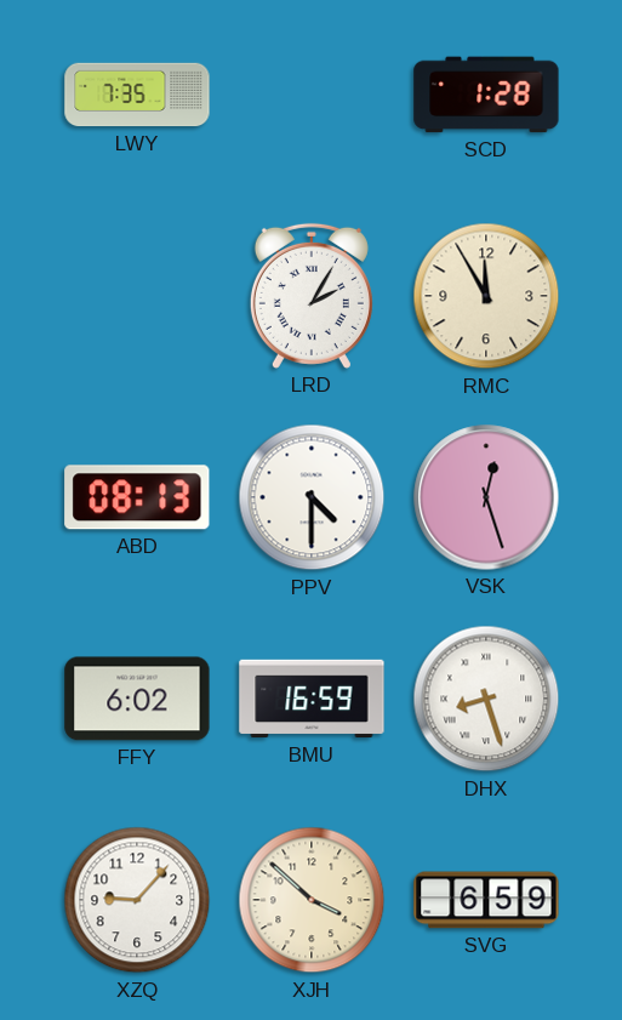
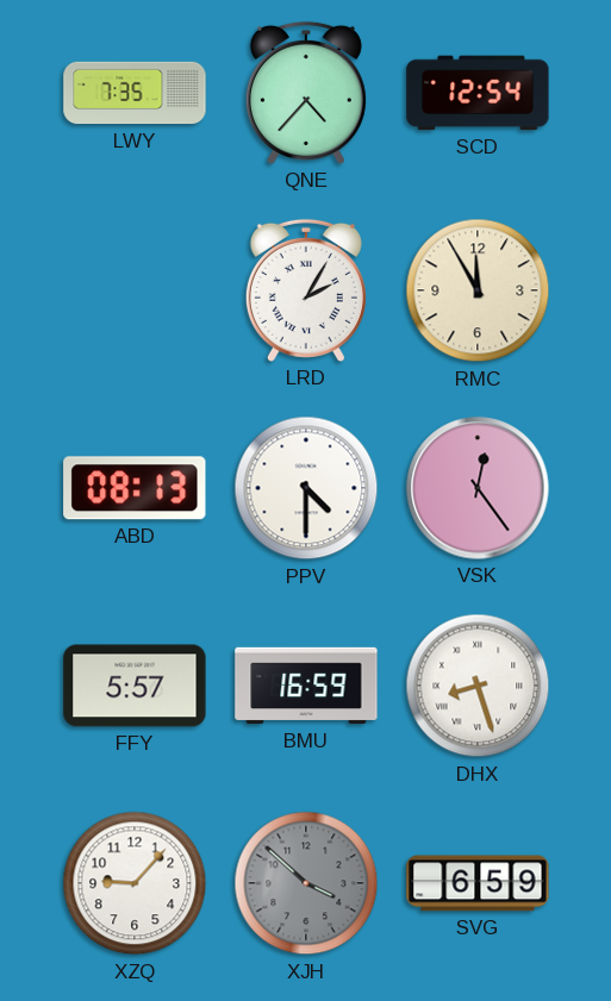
QNE: none -> 4:37
SCD: 1:28 -> 12:54
VSK: 12:27 -> 12:24
FFY: 6:02 -> 5:57
XJH dial: cream -> grey
